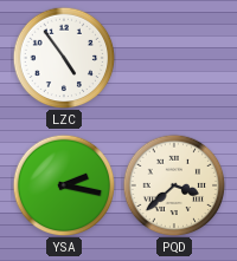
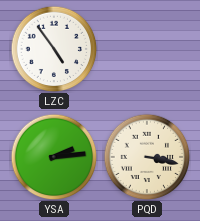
YSA: 2:17 -> 2:14
PQD: 3:38 -> 3:17
